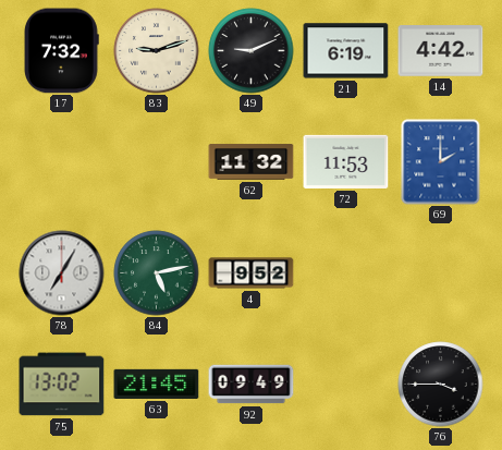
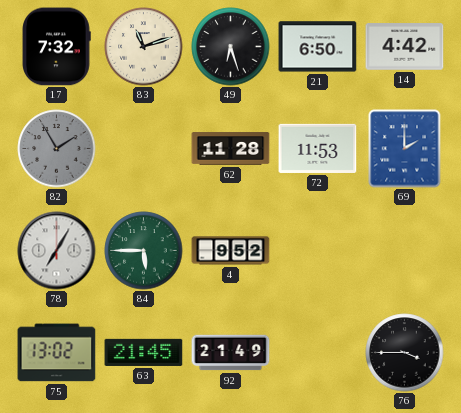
83: 9:12 -> 11:12
49: 9:11 -> 6:27
21: 6:19 -> 6:50
82: none -> 1:55
62: 11:32 -> 11:28
84: 5:13 -> 5:45
92: 09:49 -> 21:49
